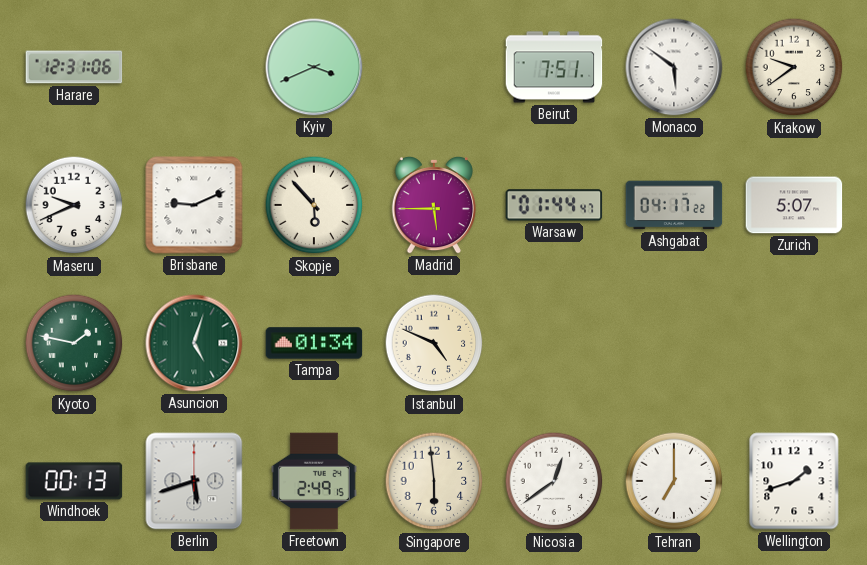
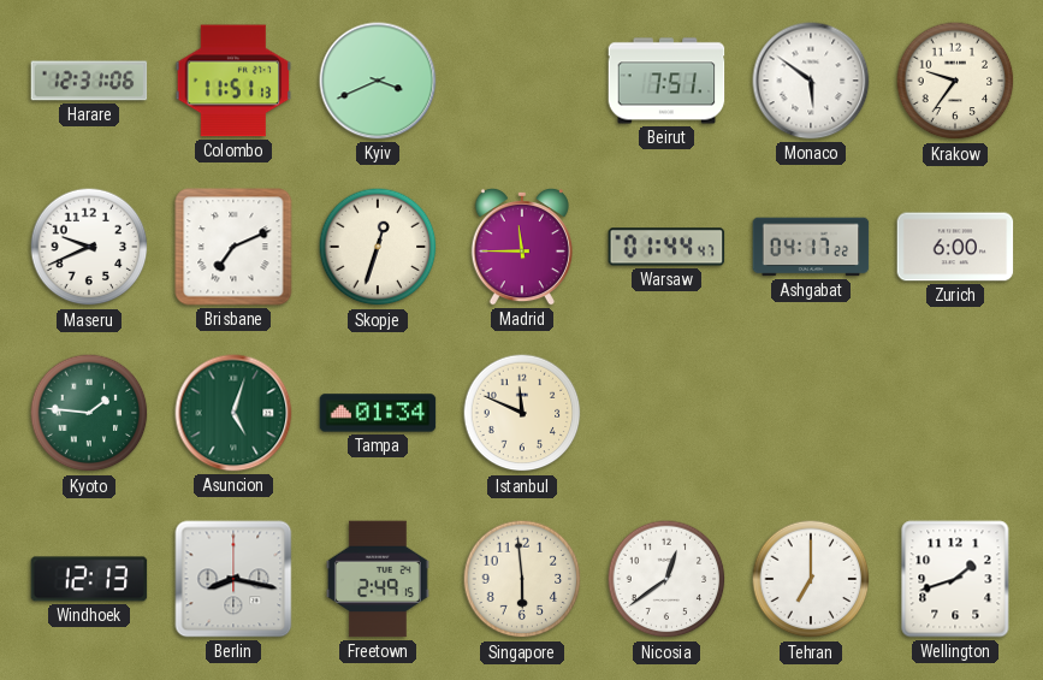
Colombo: none -> 11:51
Krakow: 9:39 -> 9:36
Brisbane: 9:11 -> 7:11
Skopje: 5:53 -> 12:33
Madrid: 5:45 -> 11:45
Zurich: 5:07 -> 6:00
Kyoto: 1:47 -> 1:46
Istanbul: 4:49 -> 11:49
Windhoek: 00:13 -> 12:13
Berlin: 5:42 -> 8:17
